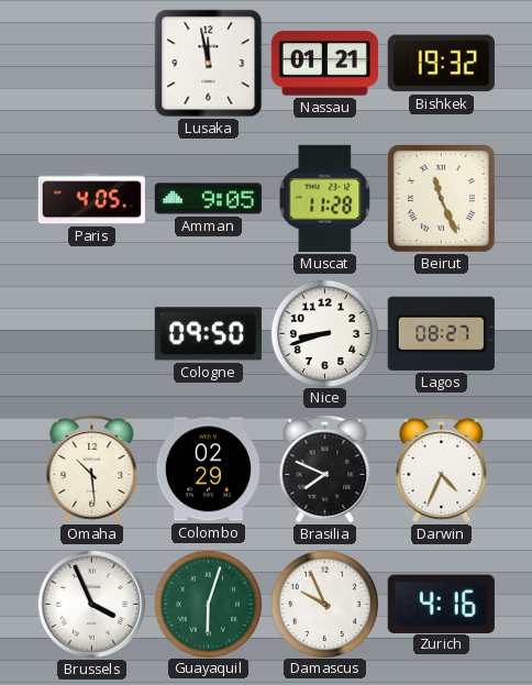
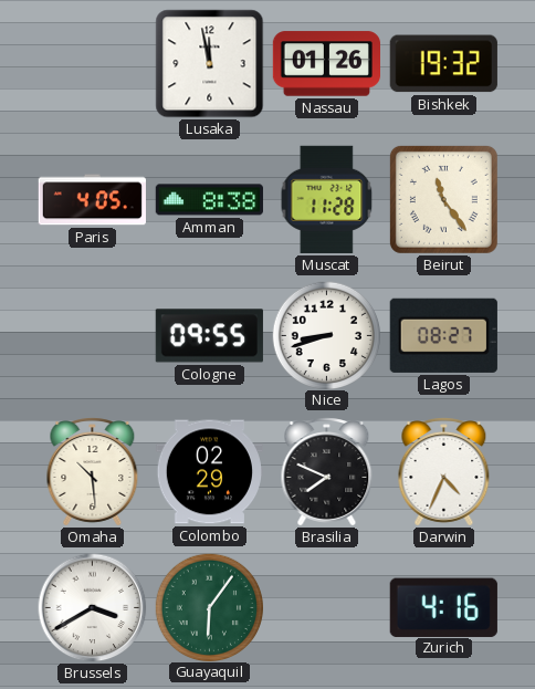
Nassau: 01:21 -> 01:26
Amman: 9:05 -> 8:38
Beirut: 11:26 -> 11:24
Cologne: 09:50 -> 09:55
Brussels: 3:56 -> 3:40
Guayaquil: 6:03 -> 6:06
Damascus: 9:56 -> none
